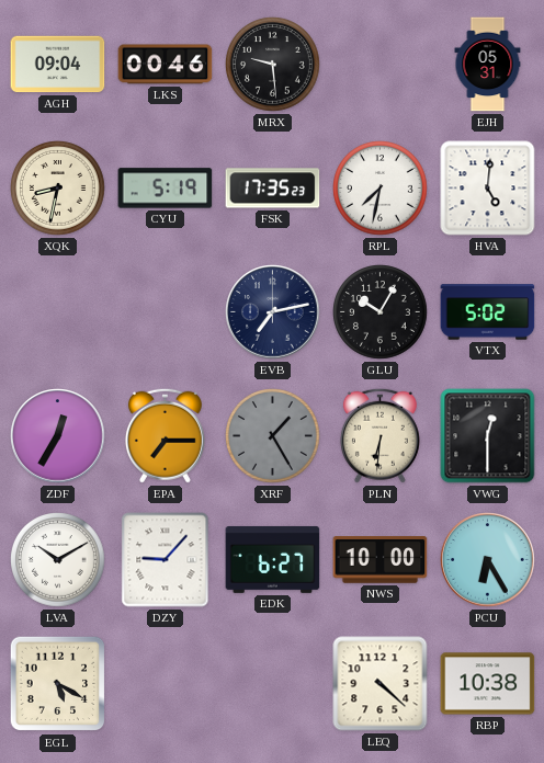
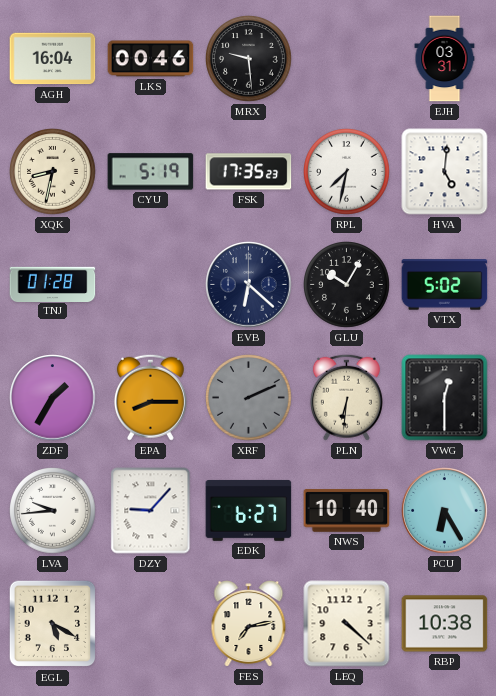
AGH: 09:04 -> 16:04
EJH: 05:31 -> 03:31
TNJ: none -> 01:28
EVB: 7:13 -> 6:22
ZDF: 12:35 -> 1:35
EPA: 7:15 -> 8:15
XRF: 1:25 -> 2:11
LVA: 10:10 -> 9:44
NWS: 10:00 -> 10:40
FES: none -> 7:13
